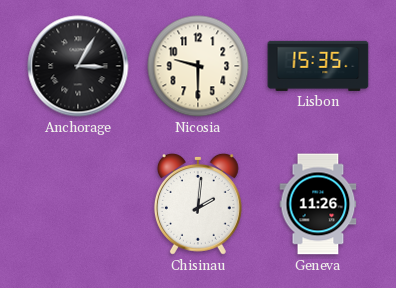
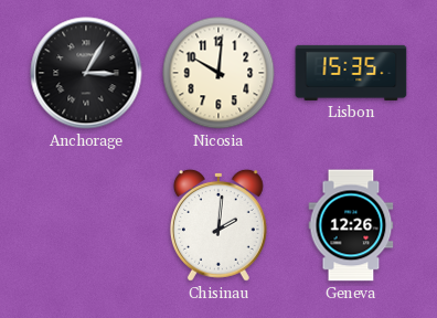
Nicosia: 9:30 -> 10:01
Geneva: 11:26 -> 12:26
